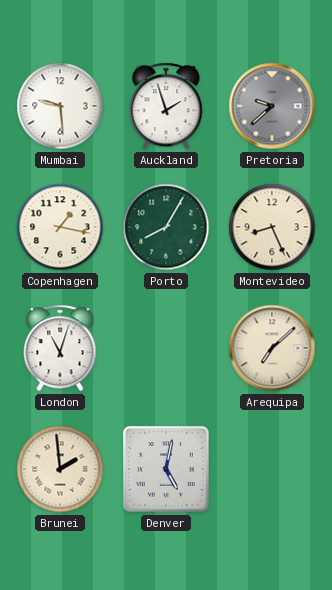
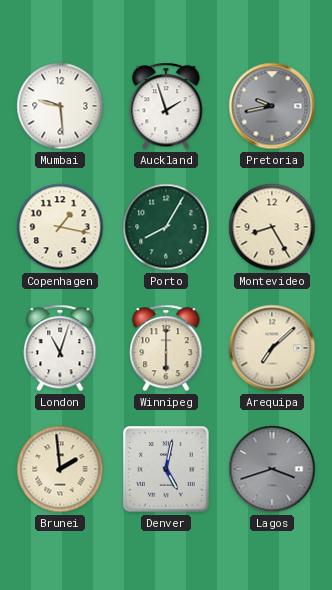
Pretoria: 9:38 -> 9:43
Montevideo: 8:26 -> 8:25
Winnipeg: none -> 6:00
Lagos: none -> 3:42
